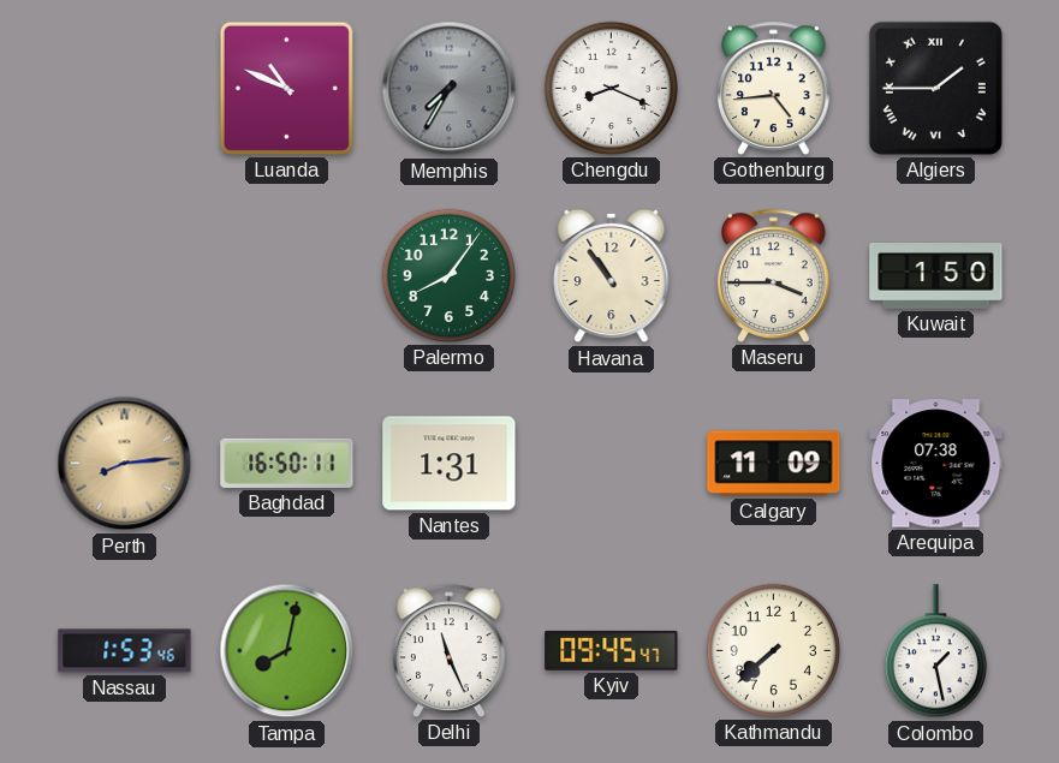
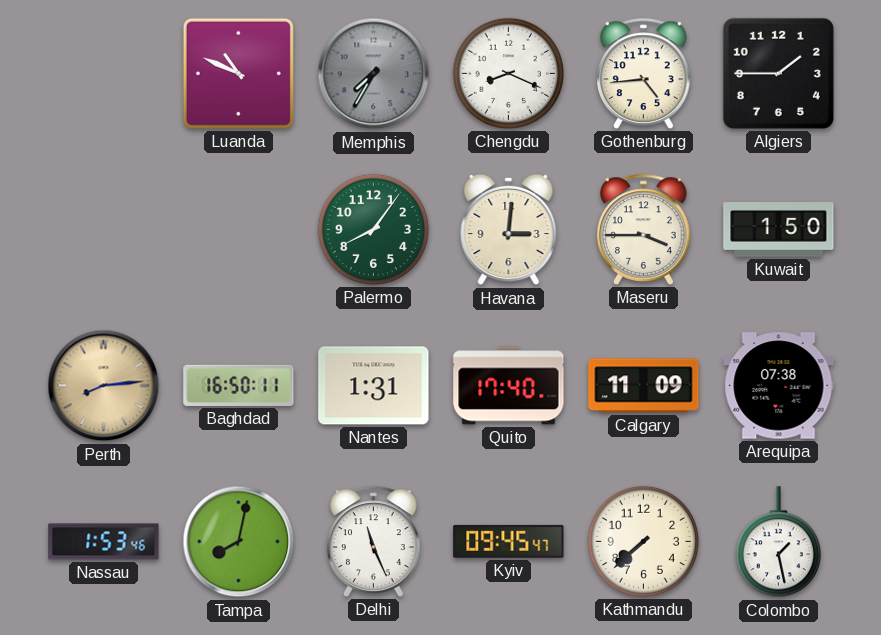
Algiers numerals: Roman -> Arabic
Havana: 10:54 -> 3:01
Quito: none -> 17:40
